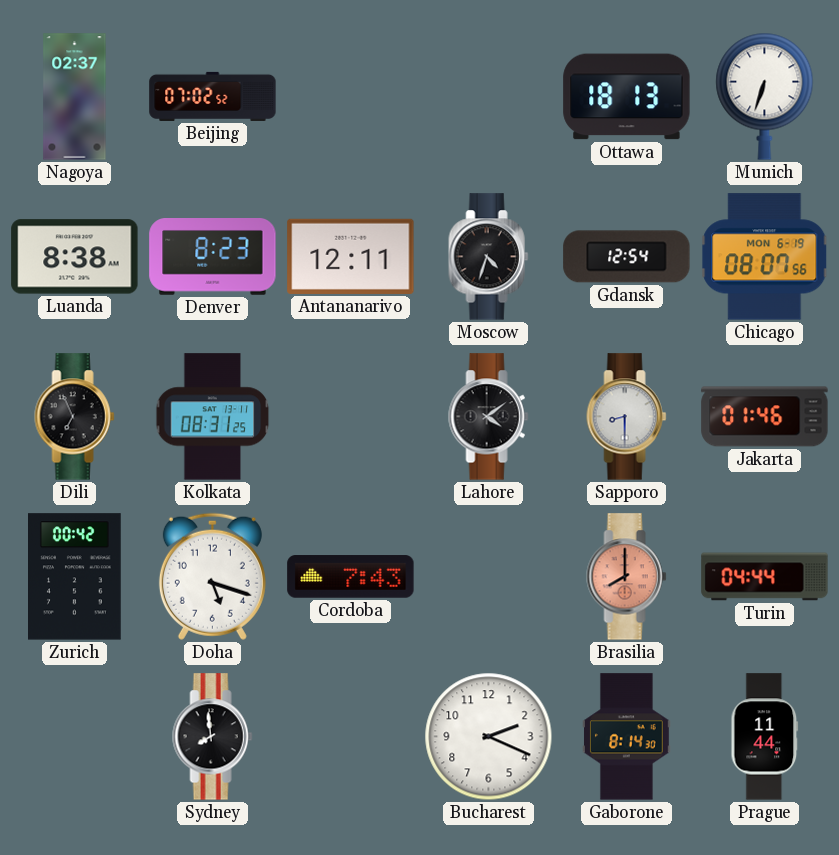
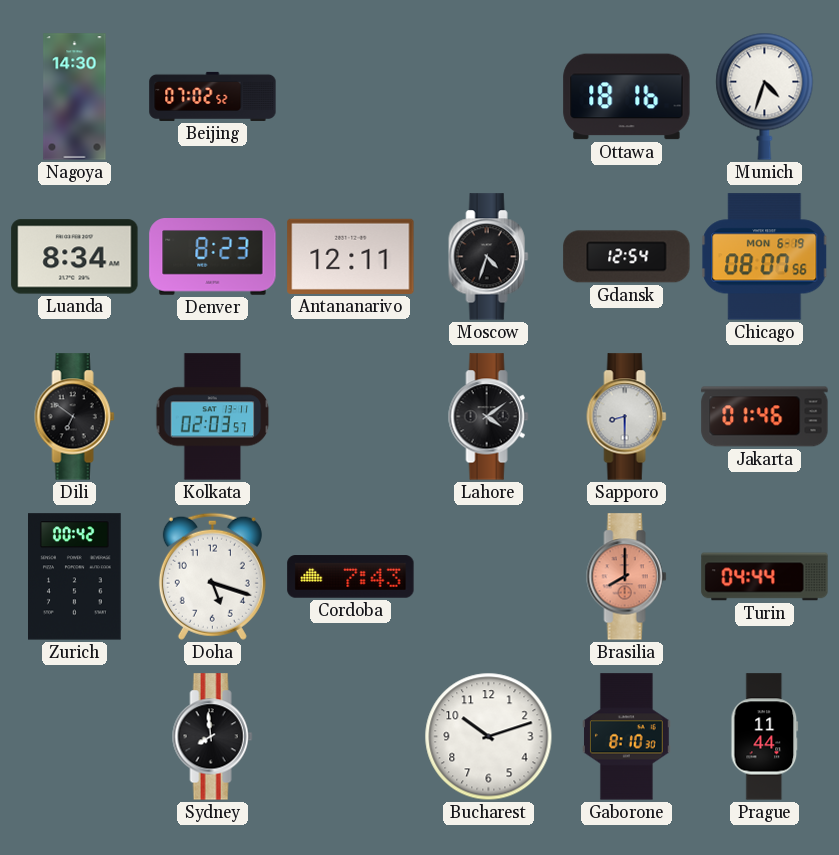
Nagoya: 02:37 -> 14:30
Ottawa: 18:13 -> 18:16
Munich: 6:33 -> 4:33
Luanda: 8:38 -> 8:34
Dili: 6:56 -> 6:51
Kolkata: 08:31 -> 02:03
Bucharest: 2:19 -> 10:12
Gaborone: 8:14 -> 8:10
